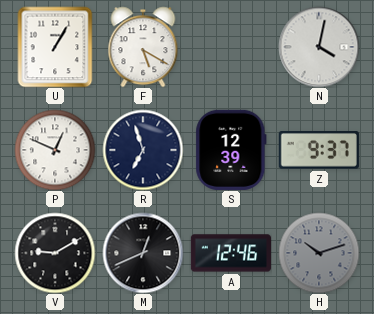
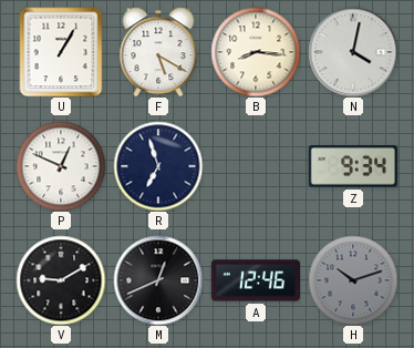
B: none -> 8:16
S: 12:39 -> none
Z: 9:37 -> 9:34
